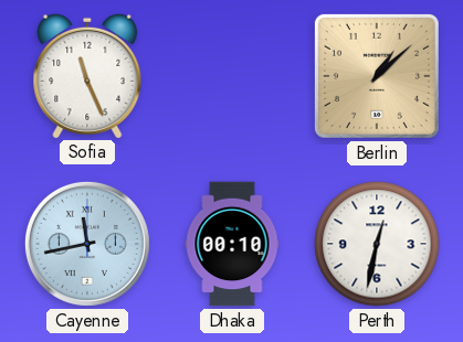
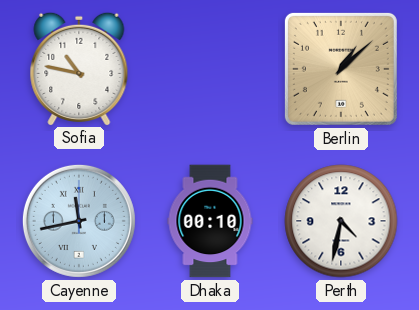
Sofia: 11:26 -> 10:47
Perth: 12:32 -> 4:32
